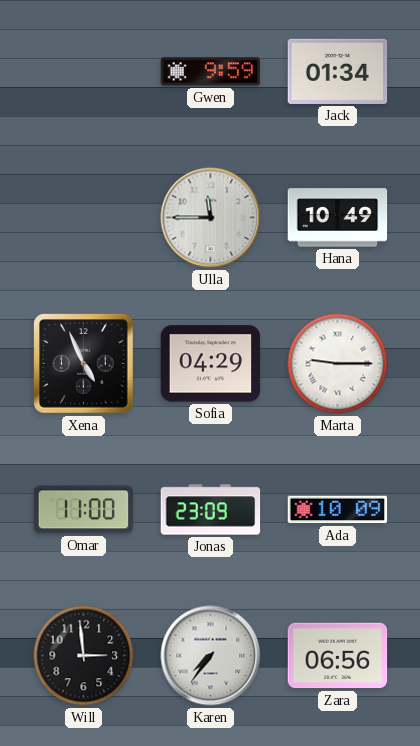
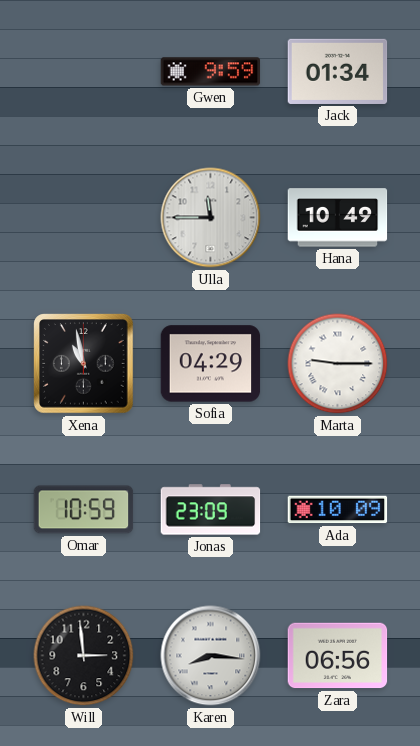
Xena: 4:56 -> 10:58
Omar: 11:00 -> 10:59
Karen: 7:36 -> 8:16
